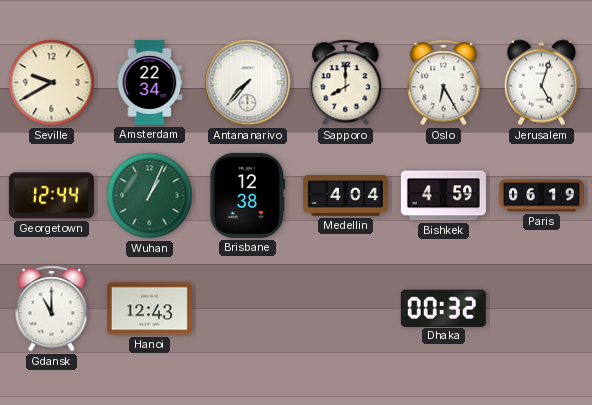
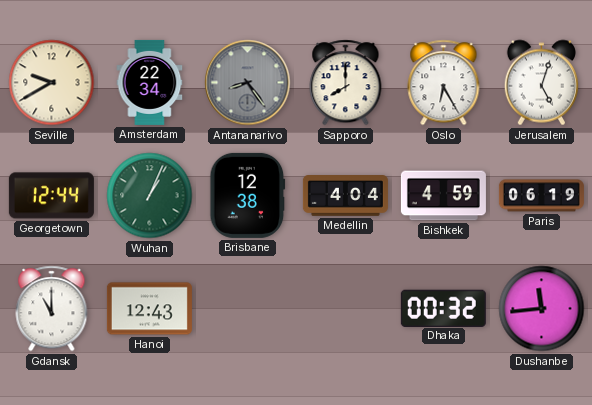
Antananarivo: 7:37 -> 8:24
Antananarivo dial: white -> grey
Dushanbe: none -> 11:44
